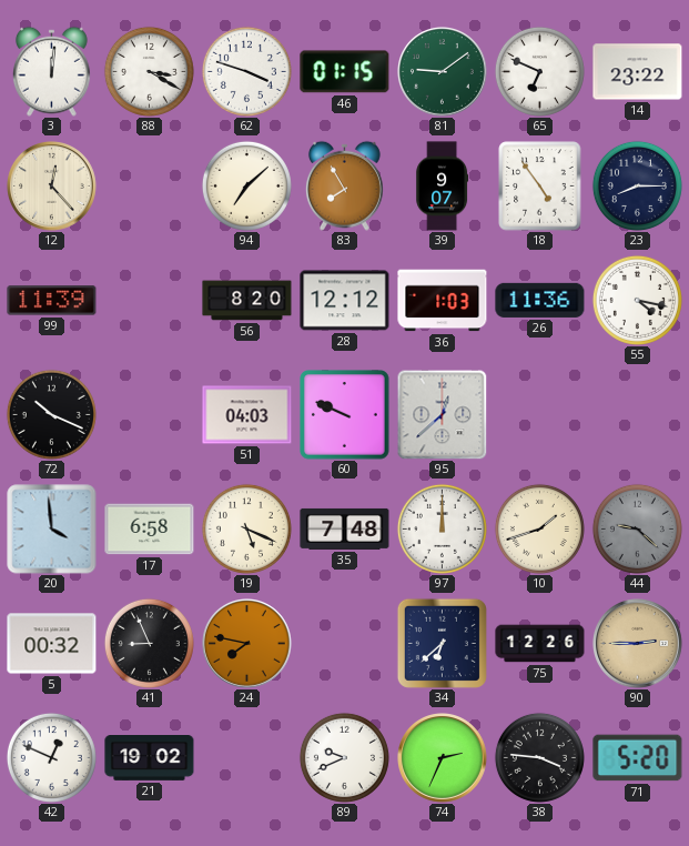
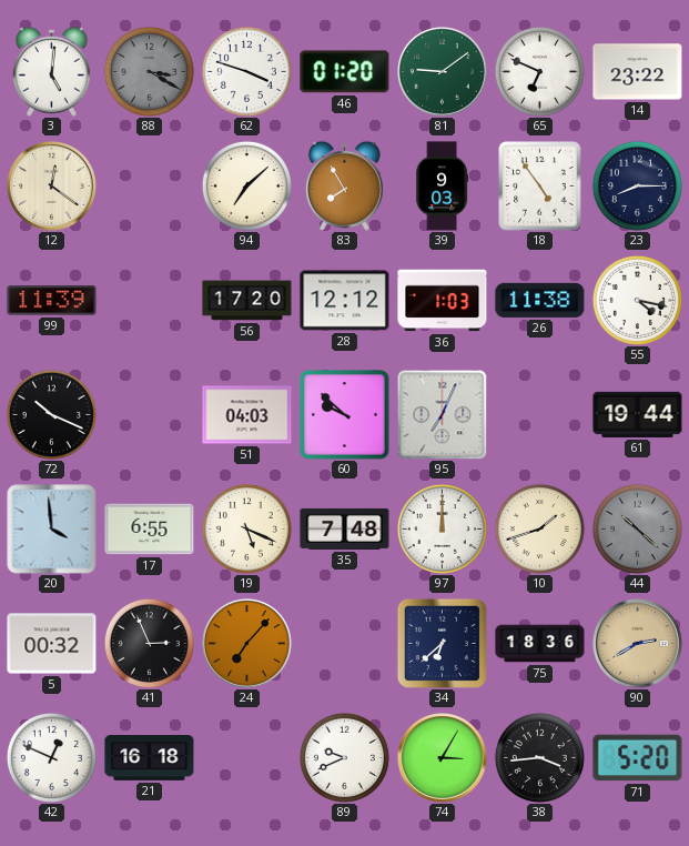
3: 12:01 -> 5:01
88 dial: white -> grey
46: 01:15 -> 01:20
12: 12:23 -> 12:21
39: 9:07 -> 9:03
56: 8:20 -> 17:20
26: 11:36 -> 11:38
60: 9:49 -> 9:52
95: 12:38 -> 7:04
61: none -> 19:44
17: 6:58 -> 6:55
44: 9:22 -> 10:22
41: 8:56 -> 2:56
24: 7:47 -> 7:07
75: 12:26 -> 18:36
90: 2:45 -> 2:40
21: 19:02 -> 16:18
74: 2:34 -> 3:05
38: 3:46 -> 3:44
